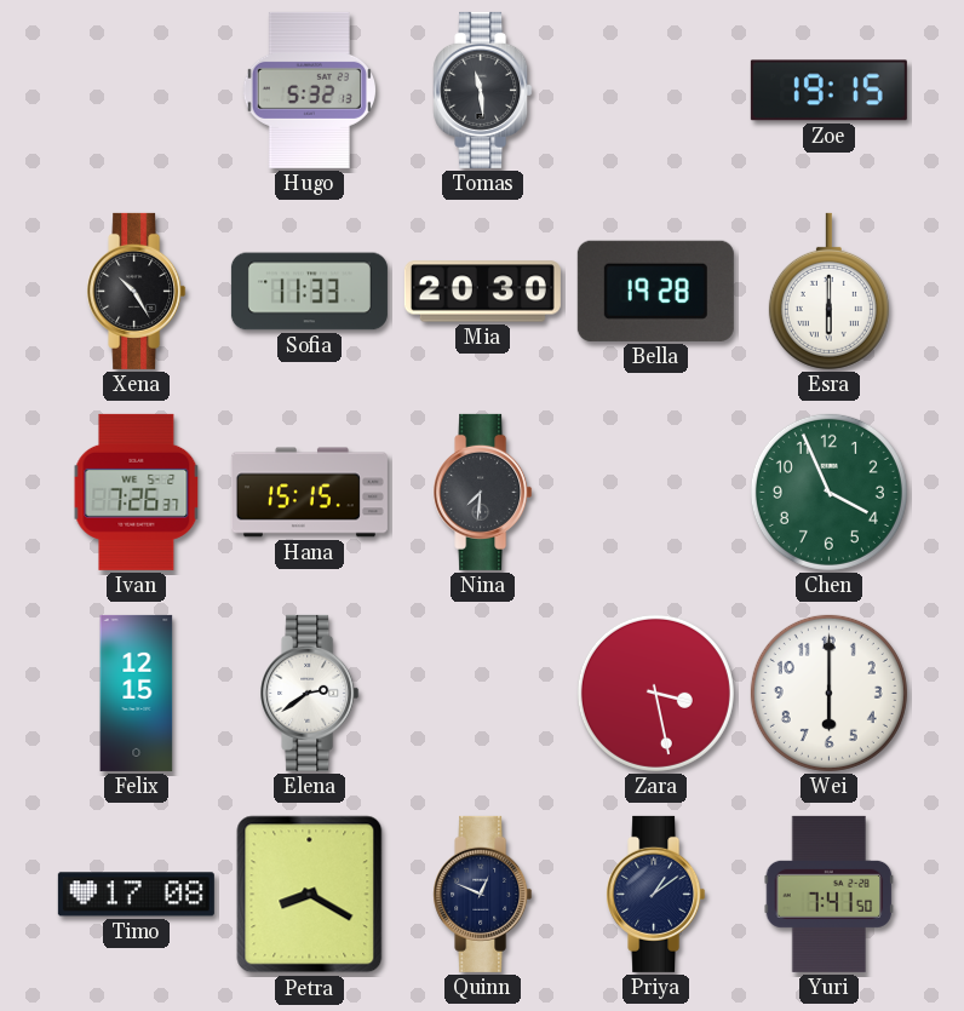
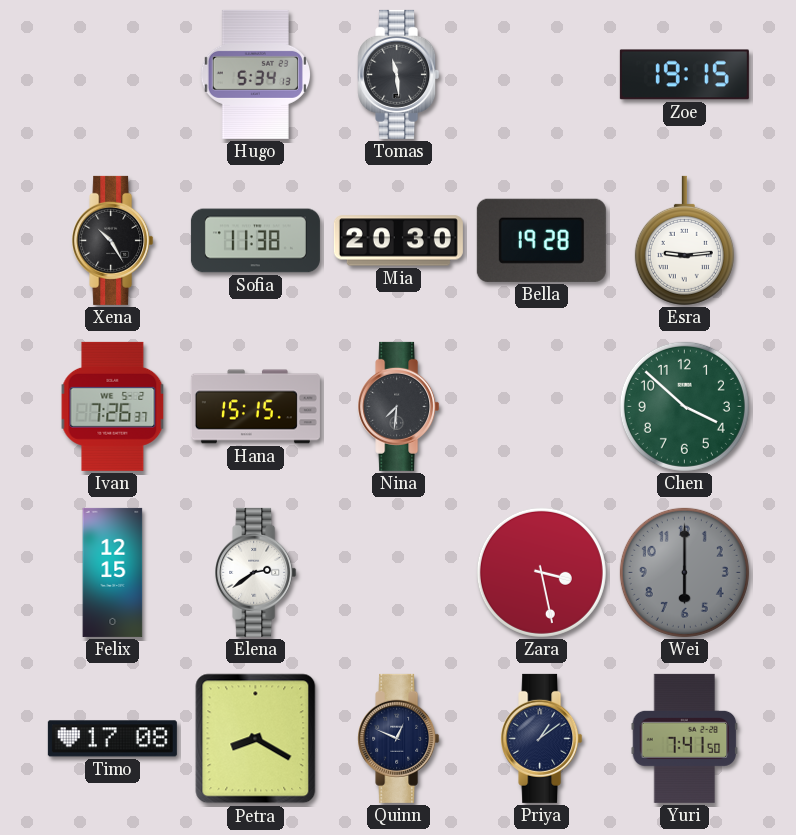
Hugo: 5:32 -> 5:34
Sofia: 11:33 -> 11:38
Esra: 6:00 -> 9:14
Chen: 3:56 -> 3:52
Wei dial: white -> grey
